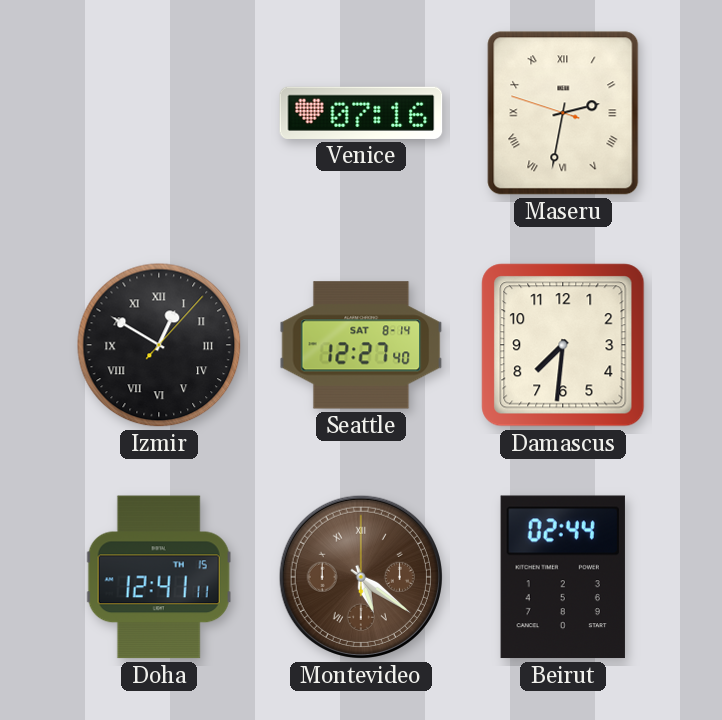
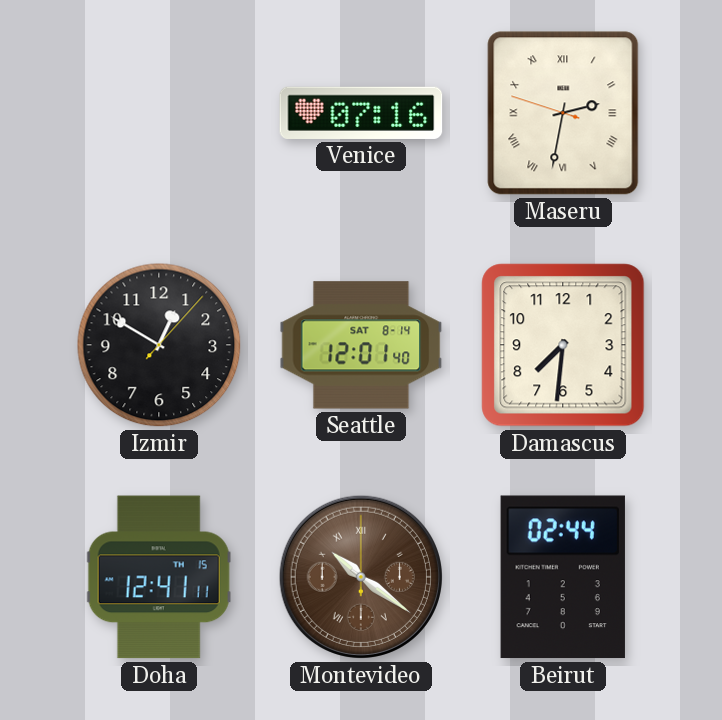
Izmir numerals: Roman -> Arabic
Seattle: 12:27 -> 12:01
Montevideo: 5:21 -> 10:21
